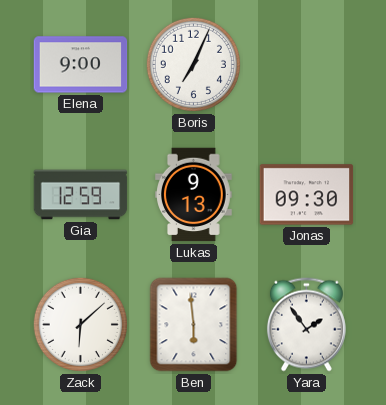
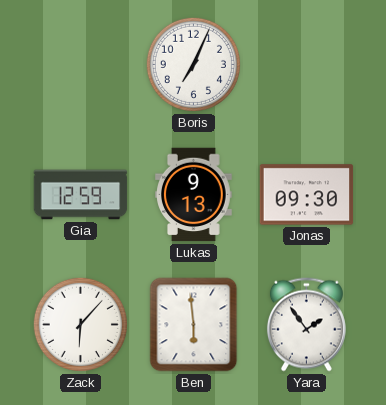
Elena: 9:00 -> none
Zack: 6:08 -> 6:07
